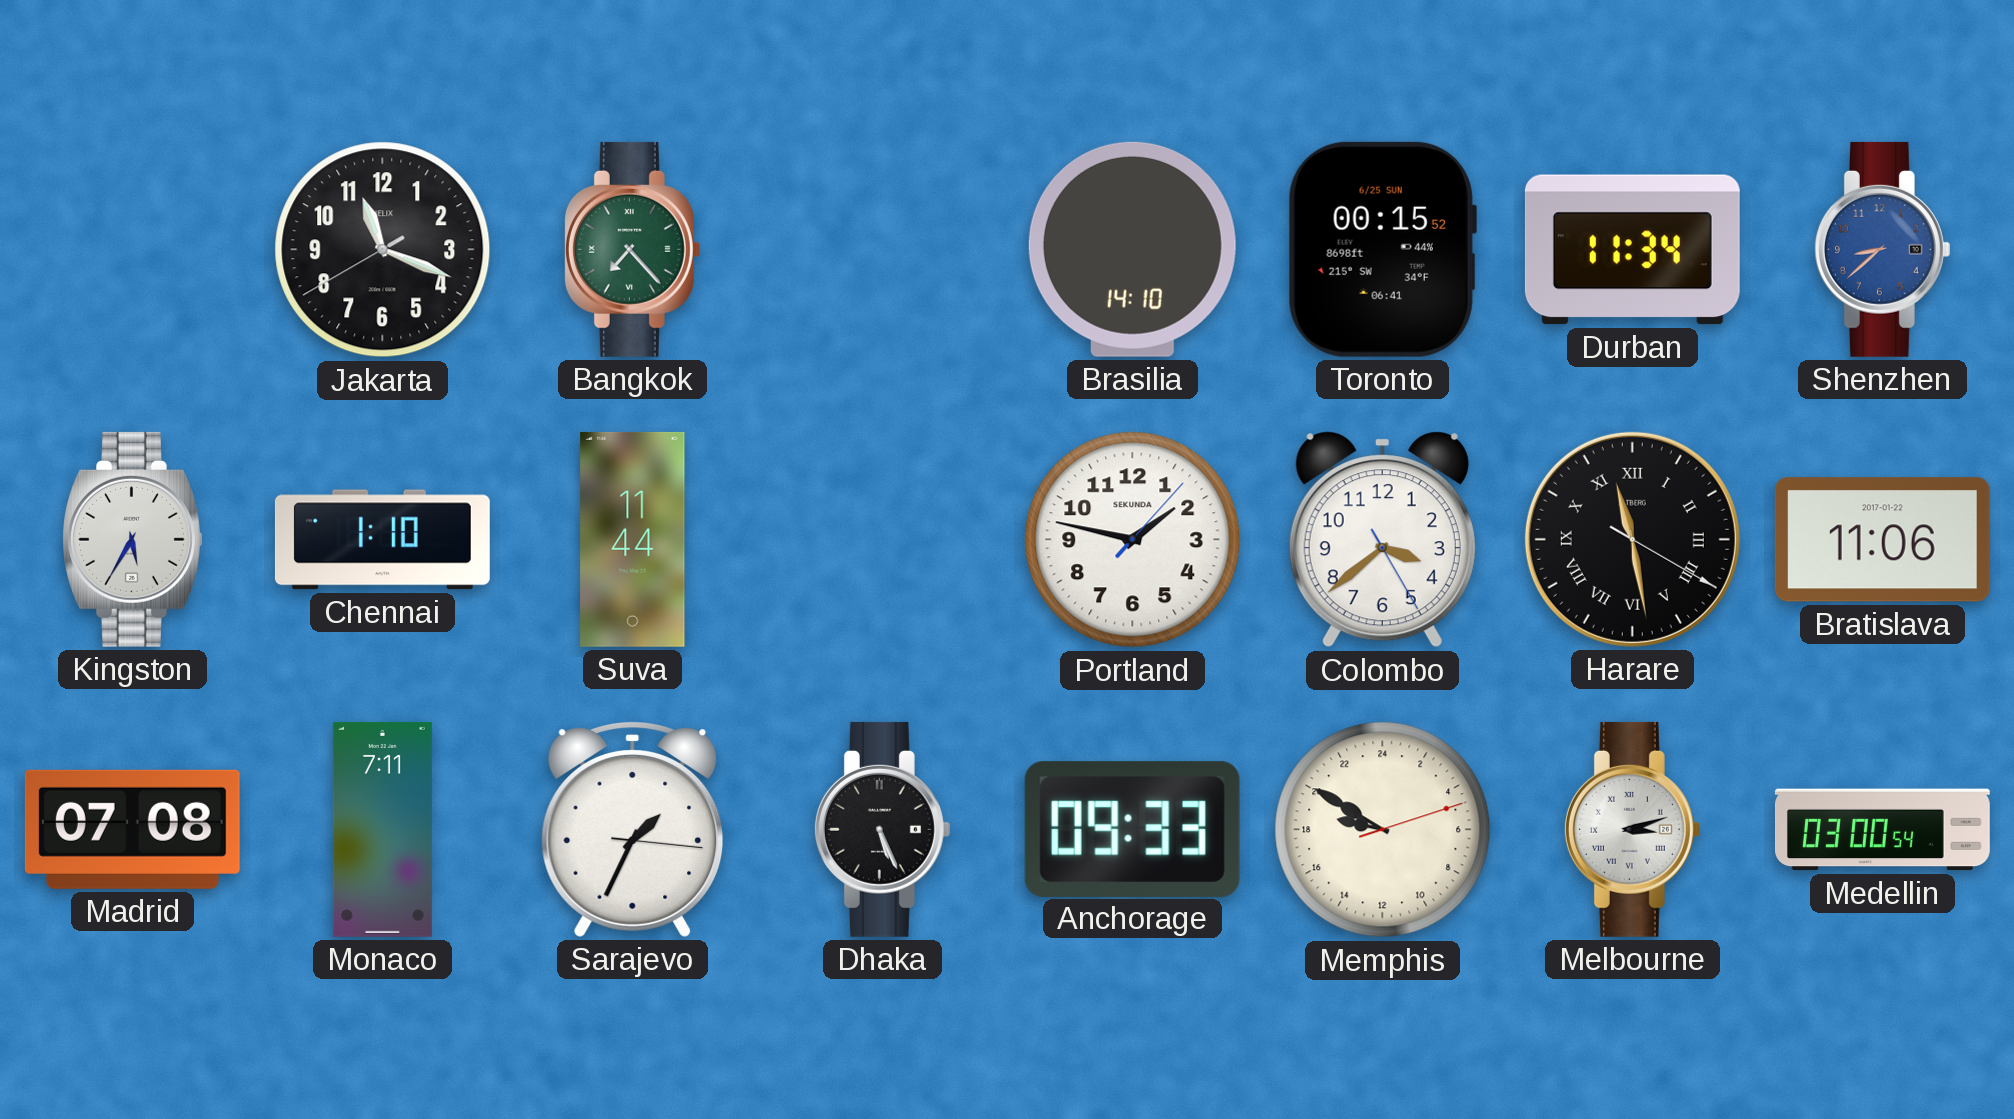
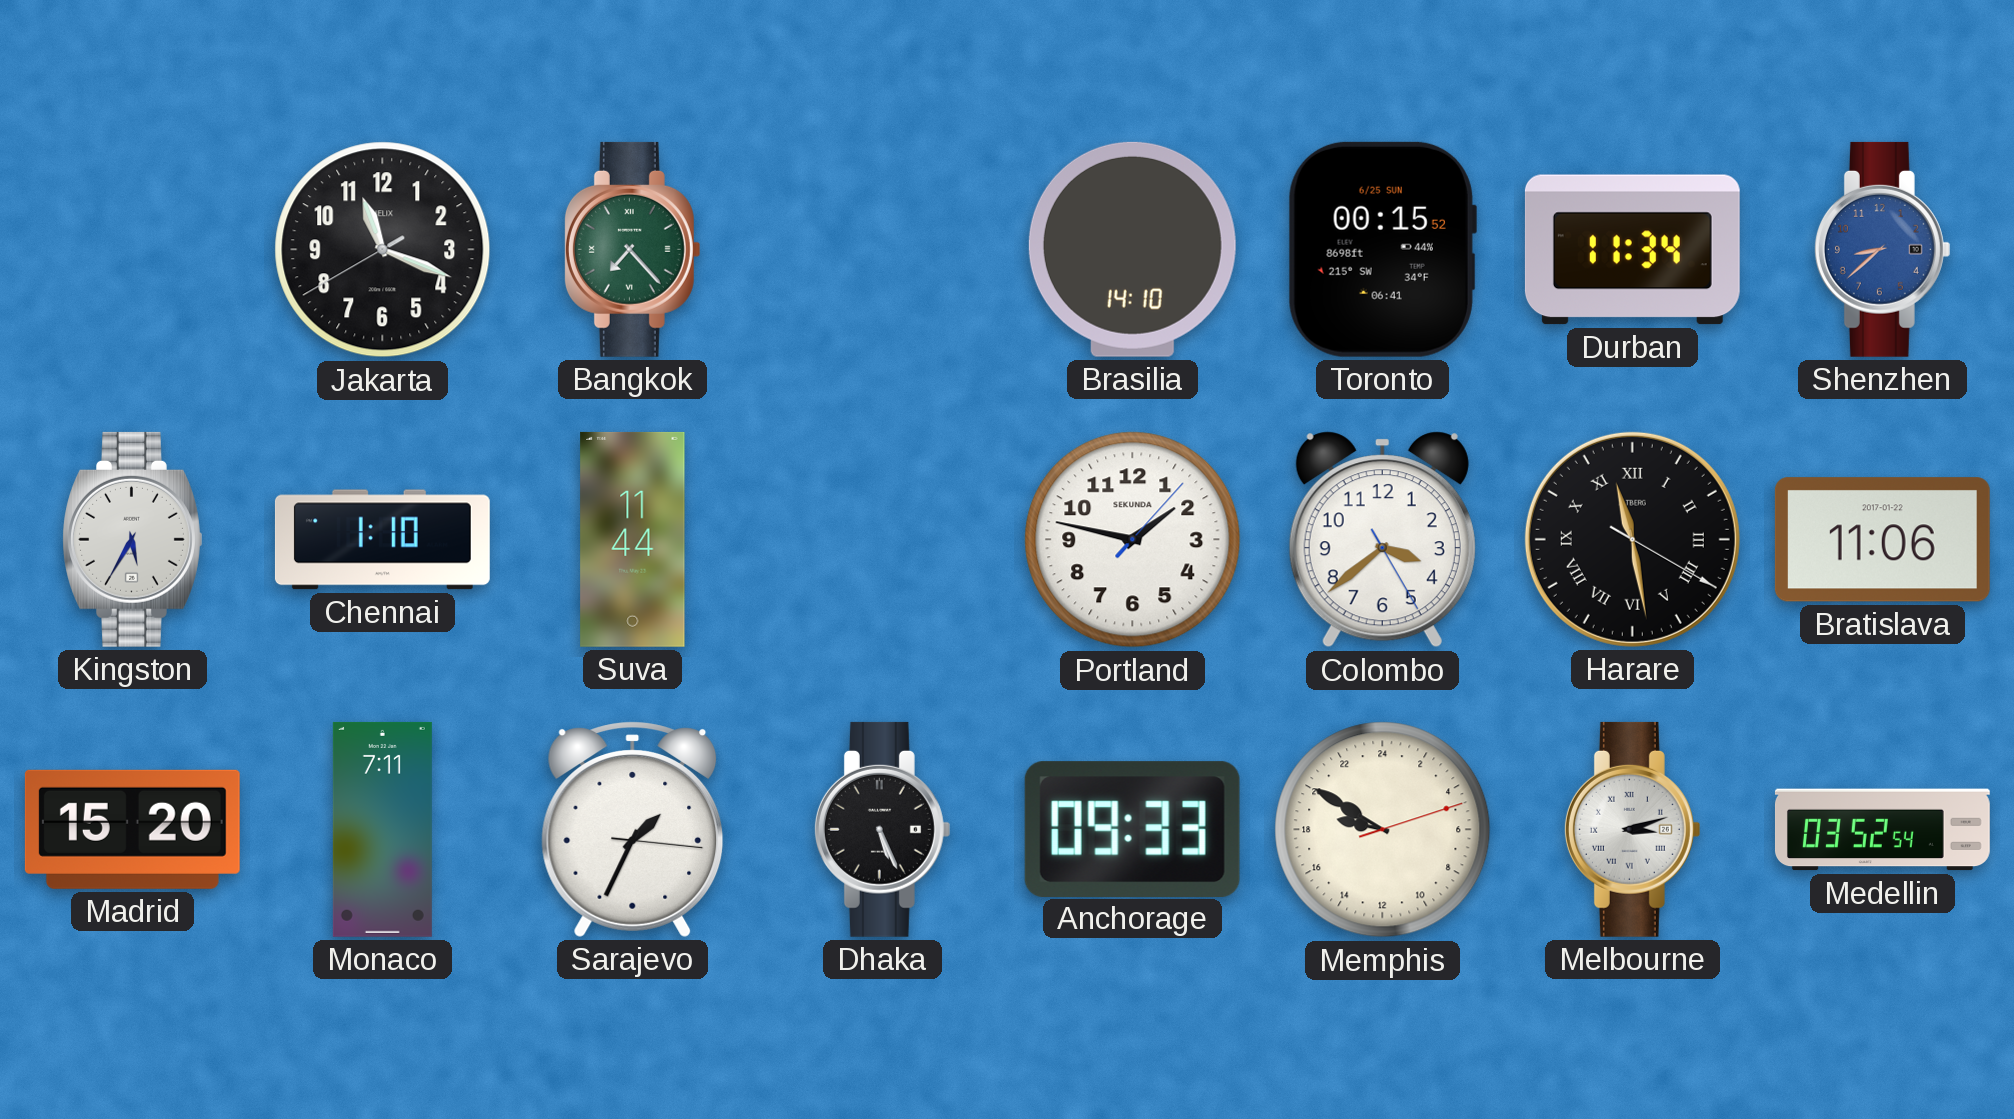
Madrid: 07:08 -> 15:20
Medellin: 03:00 -> 03:52
